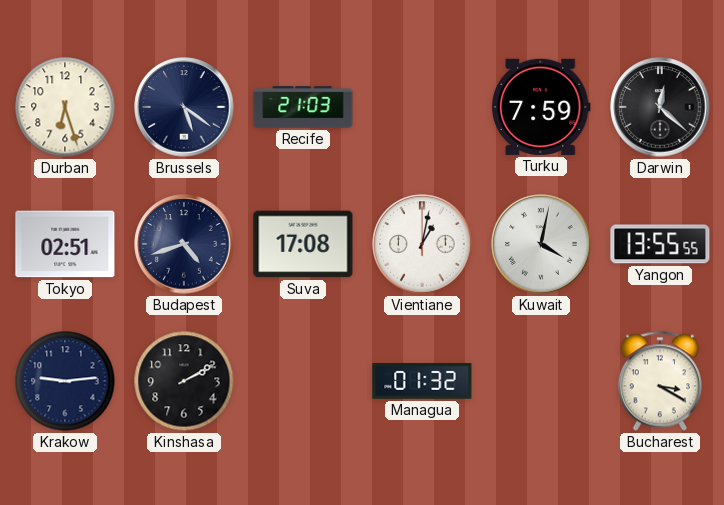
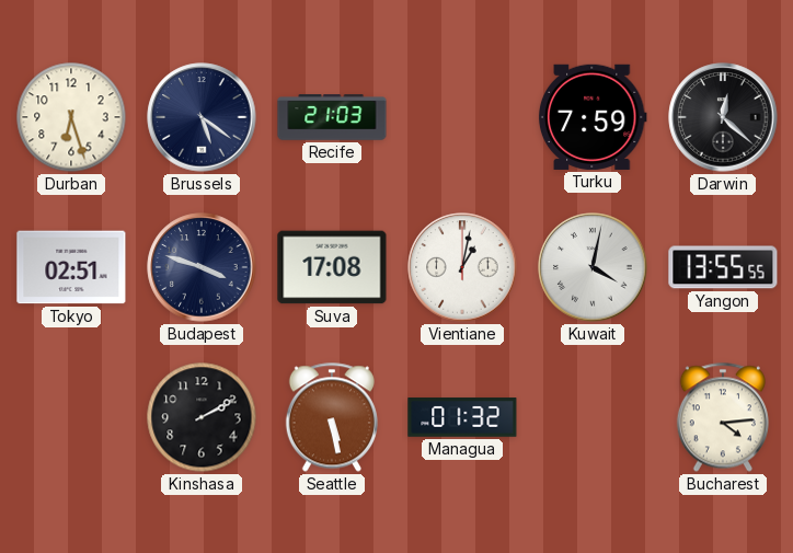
Budapest: 4:42 -> 3:48
Krakow: 9:14 -> none
Seattle: none -> 5:28
Bucharest: 3:20 -> 4:14
